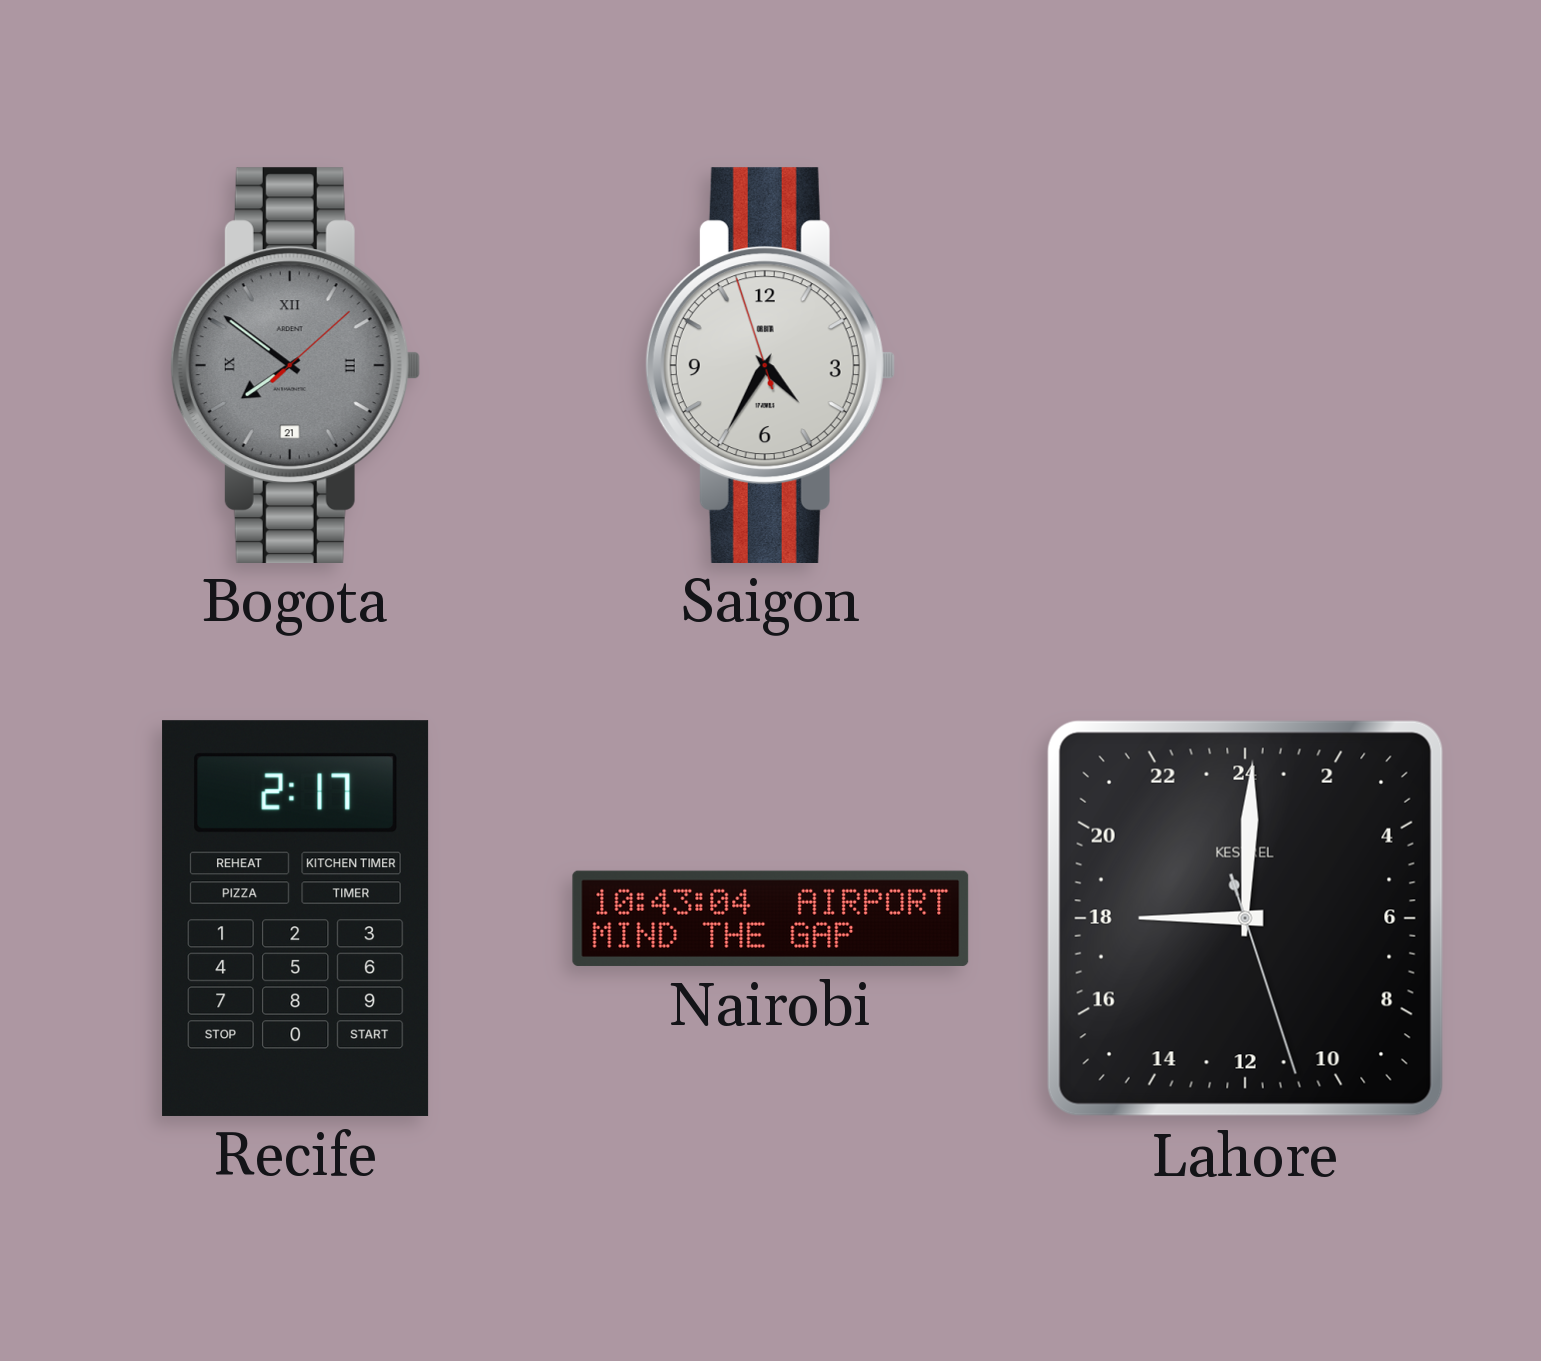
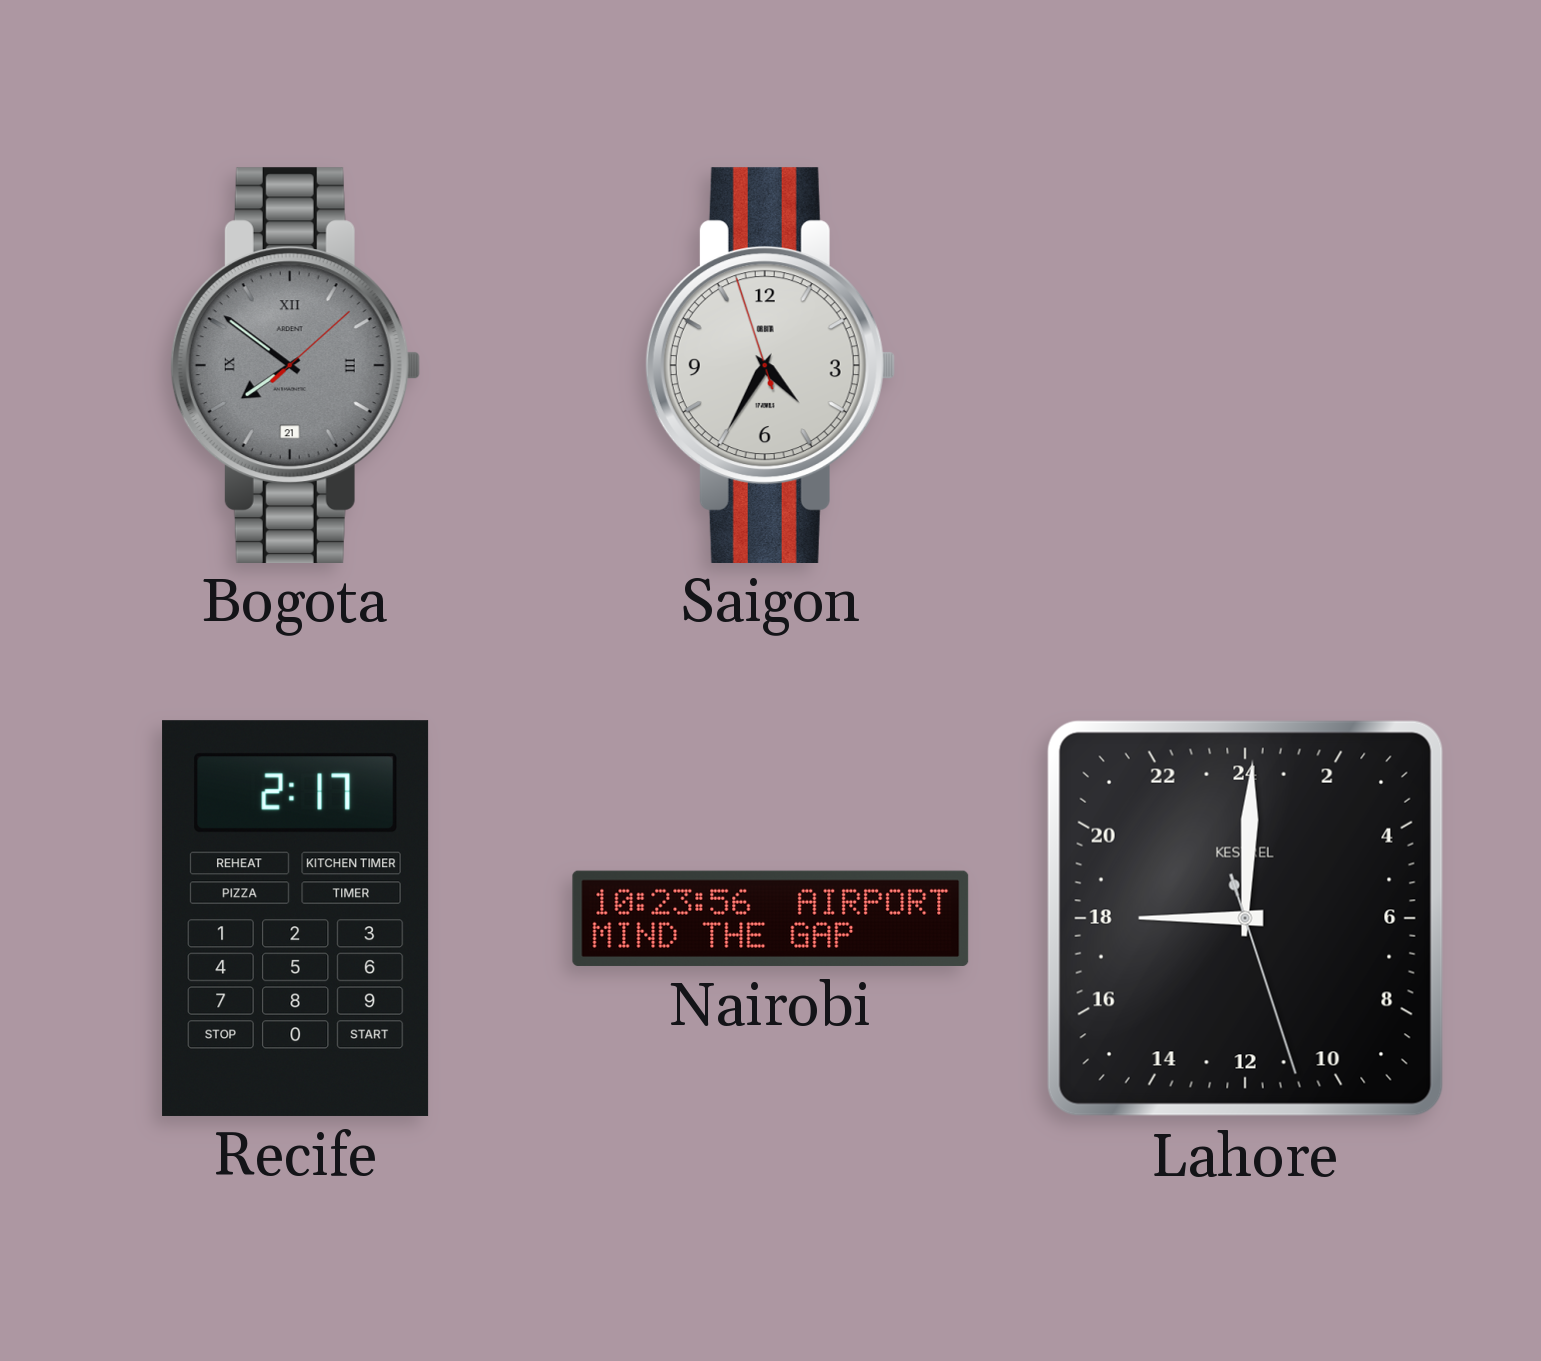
Nairobi: 10:43 -> 10:23
